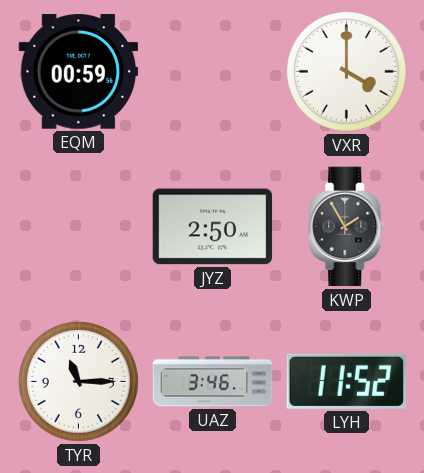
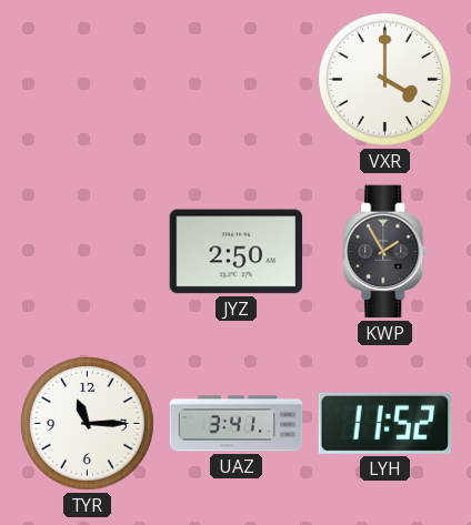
EQM: 00:59 -> none
UAZ: 3:46 -> 3:41
